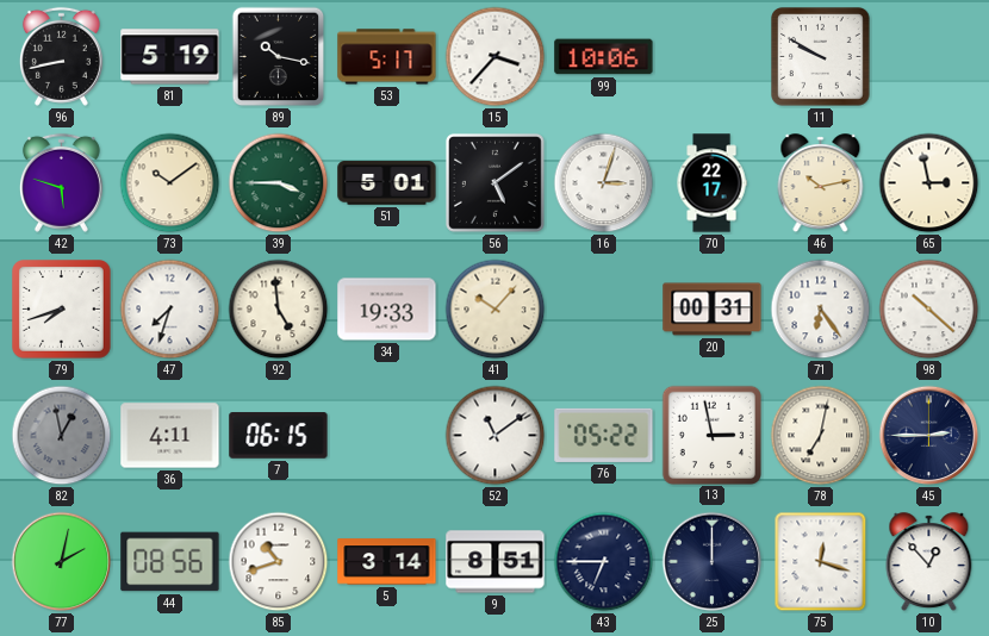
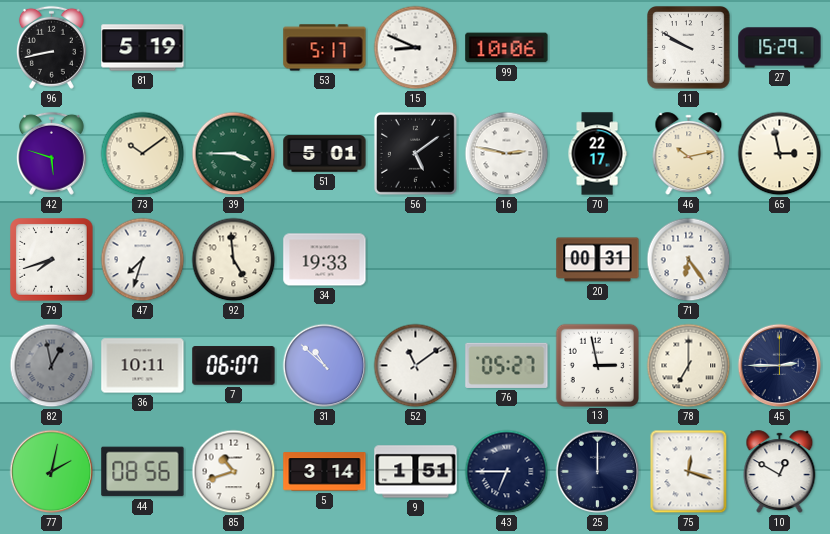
89: 10:17 -> none
15: 3:37 -> 8:49
27: none -> 15:29
16: 3:03 -> 2:47
41: 10:07 -> none
98: 10:22 -> none
36: 4:11 -> 10:11
7: 06:15 -> 06:07
31: none -> 10:52
76: 05:22 -> 05:27
78: 7:02 -> 7:00
9: 8:51 -> 1:51
10: 12:53 -> 12:50
